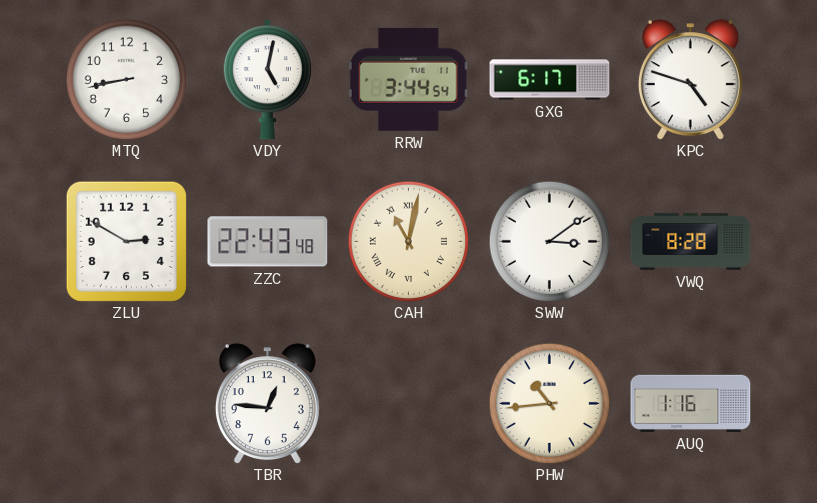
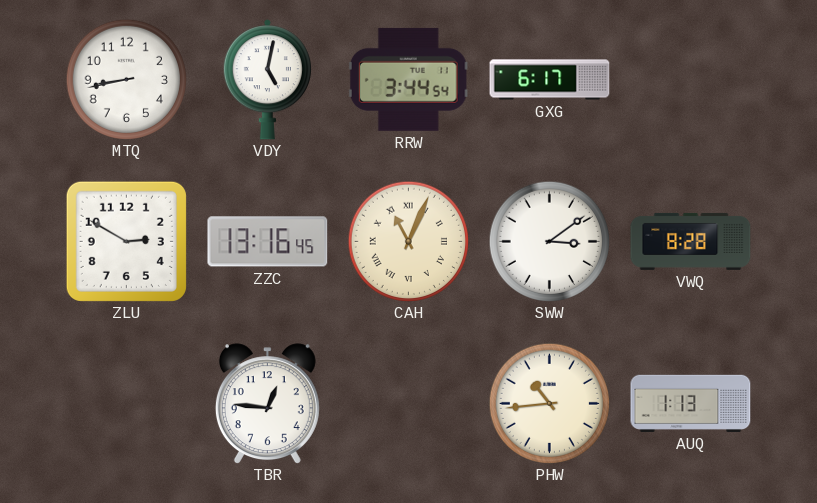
KPC: 4:48 -> none
ZZC: 22:43 -> 13:16
CAH: 11:02 -> 11:04
AUQ: 1:16 -> 1:13
